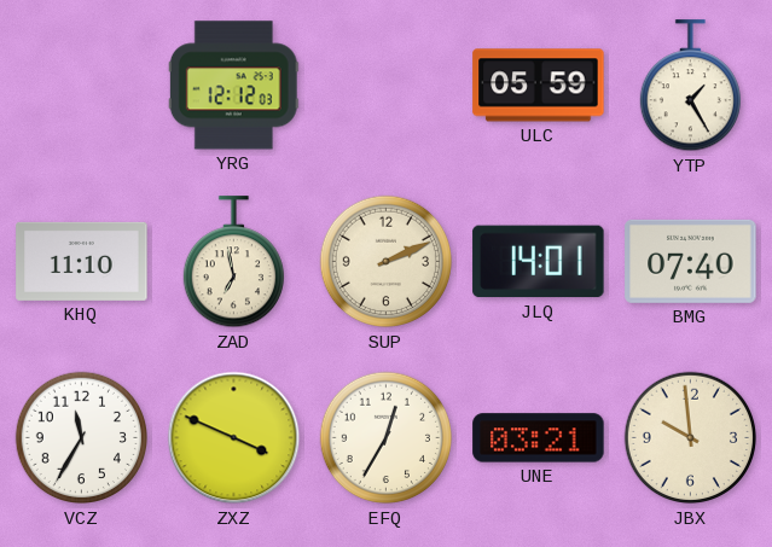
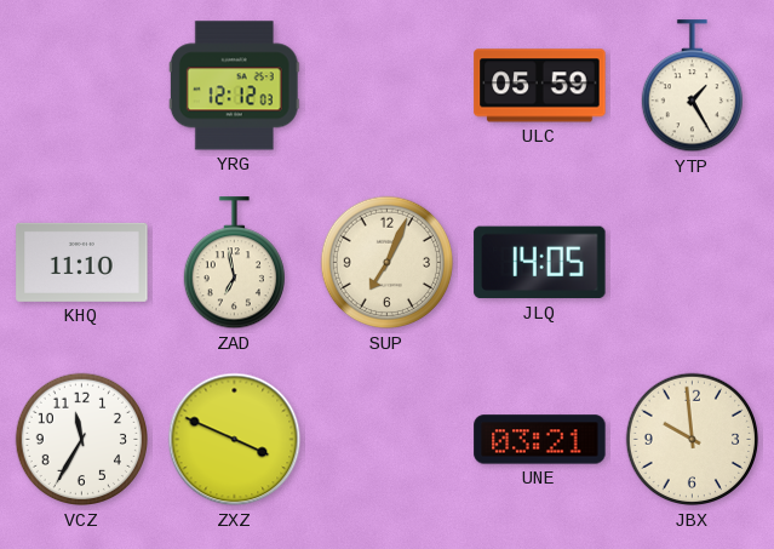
SUP: 2:11 -> 7:04
JLQ: 14:01 -> 14:05
BMG: 07:40 -> none
EFQ: 12:35 -> none
